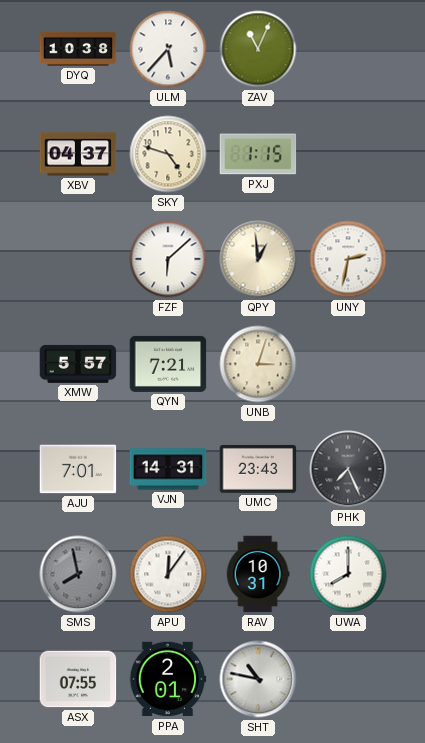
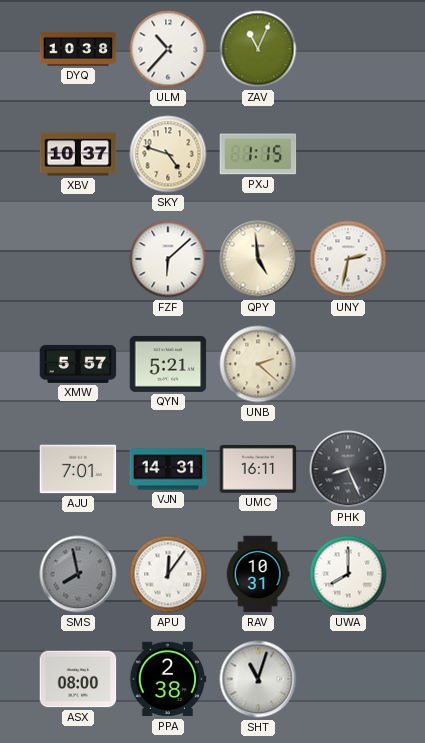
ULM: 5:37 -> 10:37
XBV: 04:37 -> 10:37
QPY: 12:59 -> 4:59
QYN: 7:21 -> 5:21
UNB: 3:03 -> 2:22
UMC: 23:43 -> 16:11
PHK: 7:26 -> 8:26
ASX: 07:55 -> 08:00
PPA: 2:01 -> 2:38
SHT: 10:47 -> 11:03
